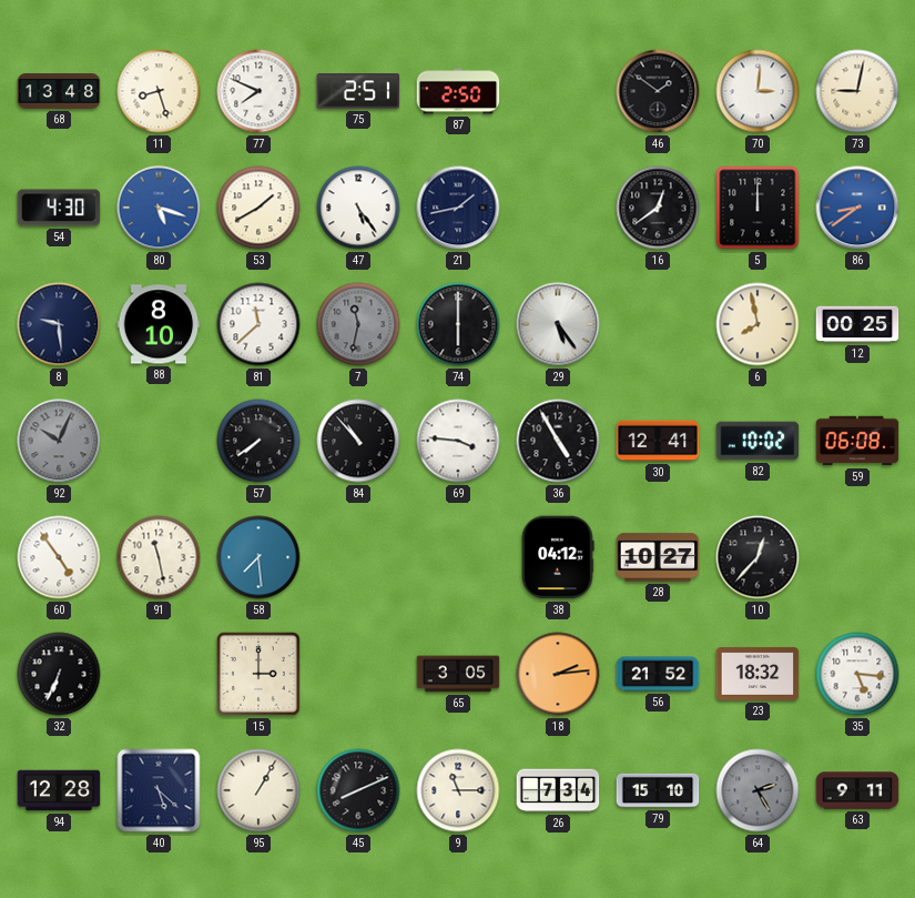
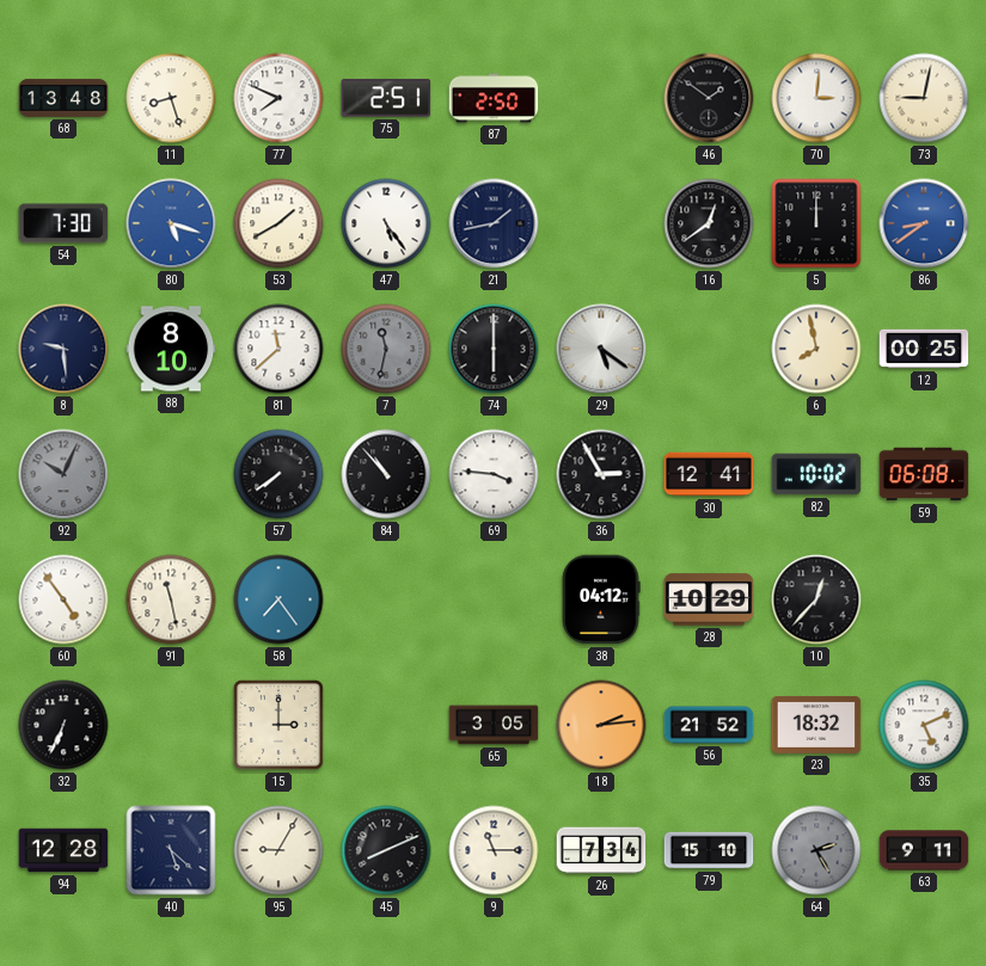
54: 4:30 -> 7:30
29: 5:24 -> 5:21
36: 4:55 -> 2:55
58: 7:29 -> 7:24
28: 10:27 -> 10:29
35: 5:16 -> 5:11
95: 1:05 -> 9:05
